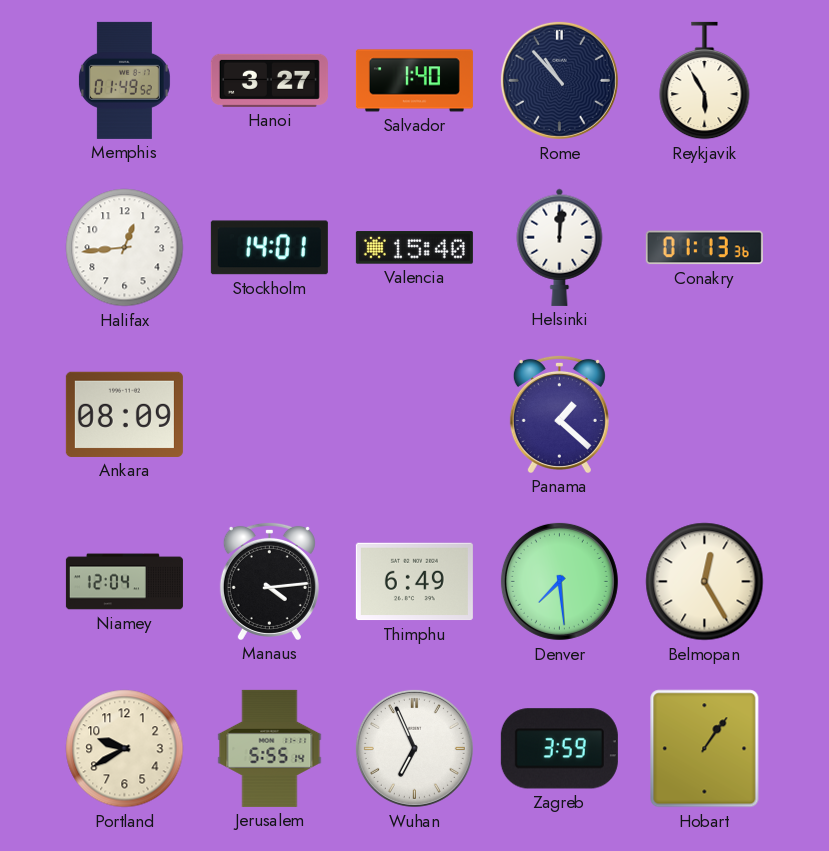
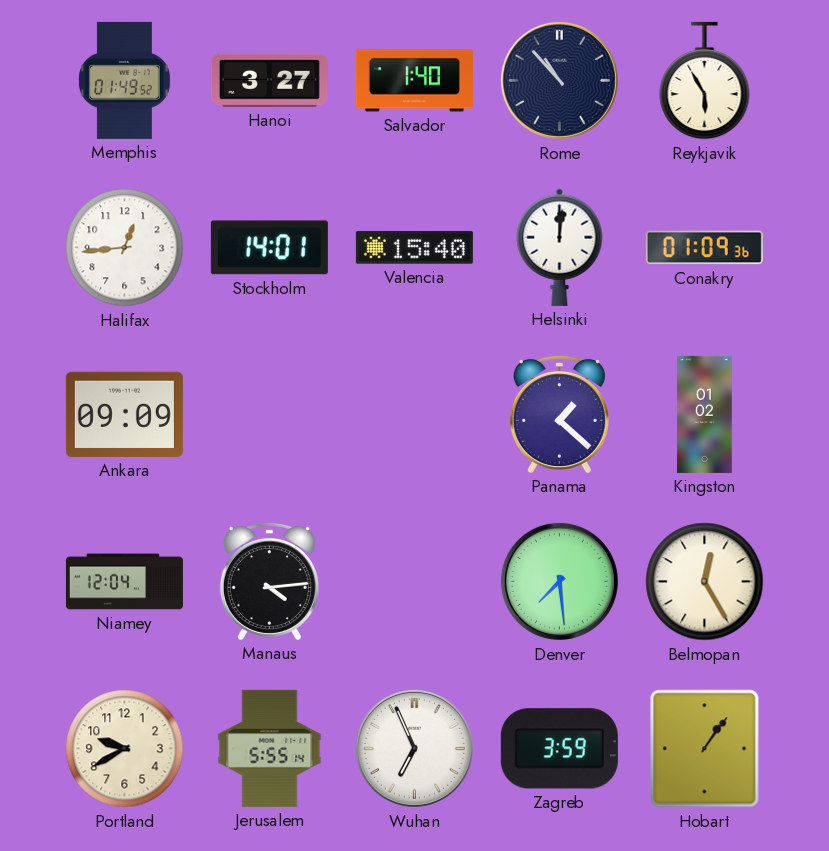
Conakry: 01:13 -> 01:09
Ankara: 08:09 -> 09:09
Kingston: none -> 01:02
Thimphu: 6:49 -> none
